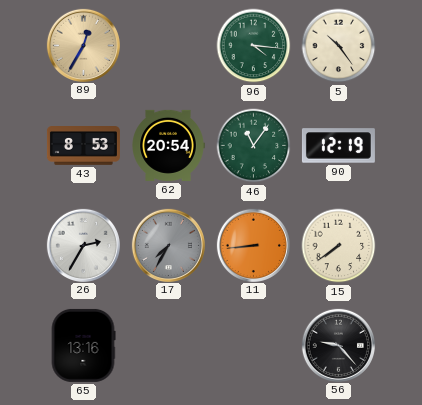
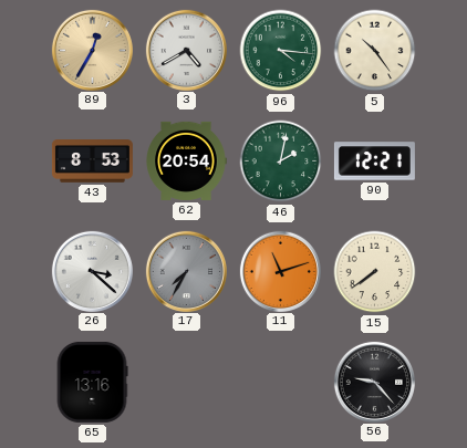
3: none -> 4:40
46: 11:06 -> 2:02
90: 12:19 -> 12:21
26: 2:35 -> 3:22
11: 8:44 -> 11:12
